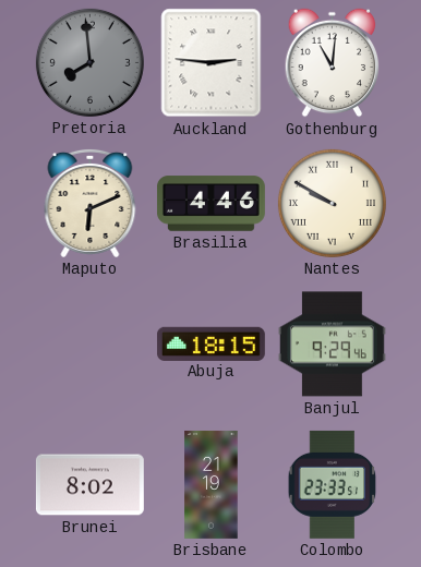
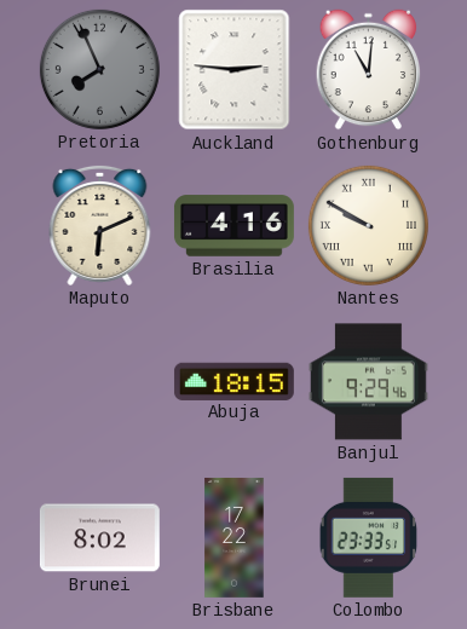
Pretoria: 7:59 -> 7:56
Brasilia: 4:46 -> 4:16
Brisbane: 21:19 -> 17:22
